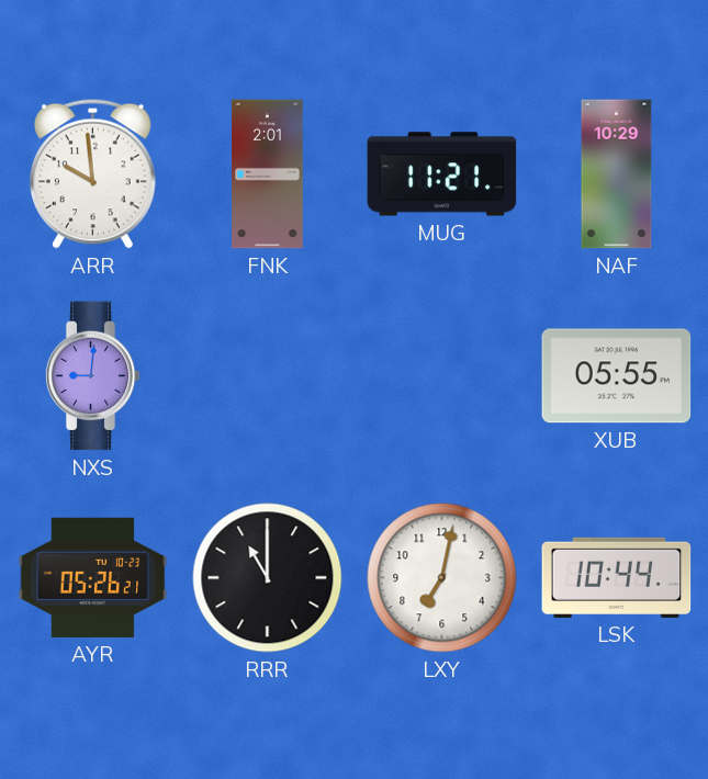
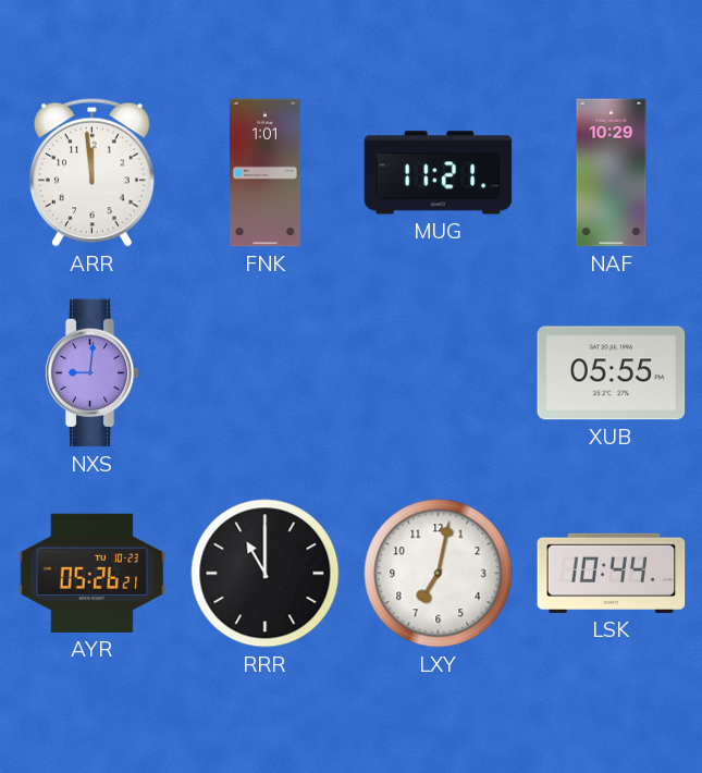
ARR: 9:59 -> 11:59
FNK: 2:01 -> 1:01
